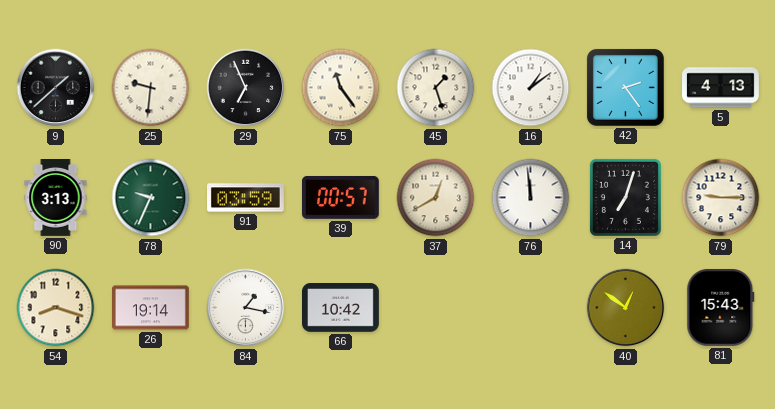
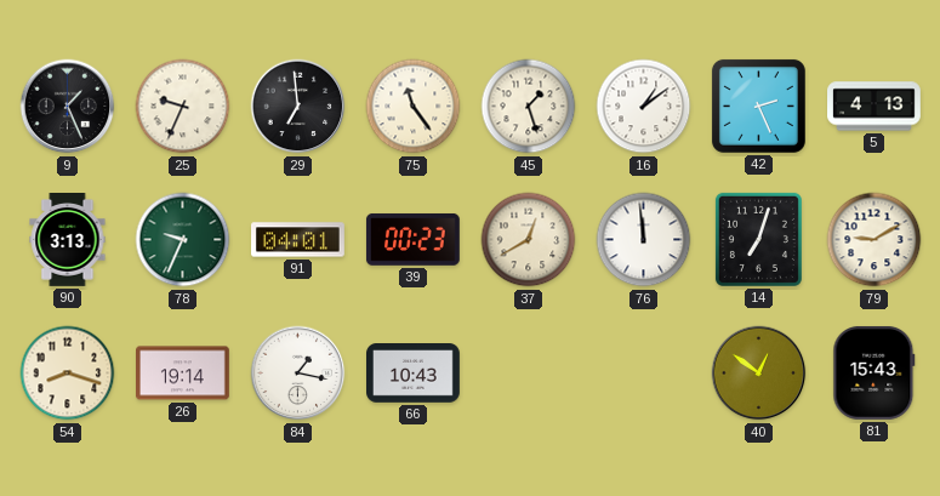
9: 1:38 -> 1:26
25: 9:31 -> 9:34
29: 6:56 -> 6:59
42: 2:24 -> 2:26
91: 03:59 -> 04:01
39: 00:57 -> 00:23
79: 9:15 -> 9:10
66: 10:42 -> 10:43
